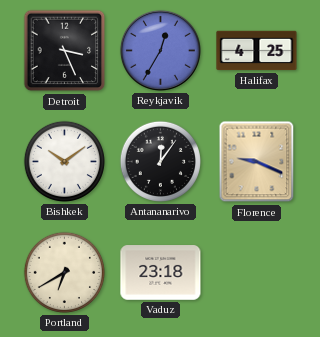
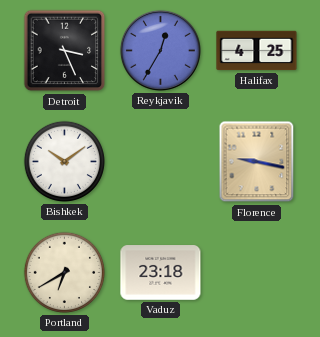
Antananarivo: 12:06 -> none
Florence: 9:19 -> 9:17
